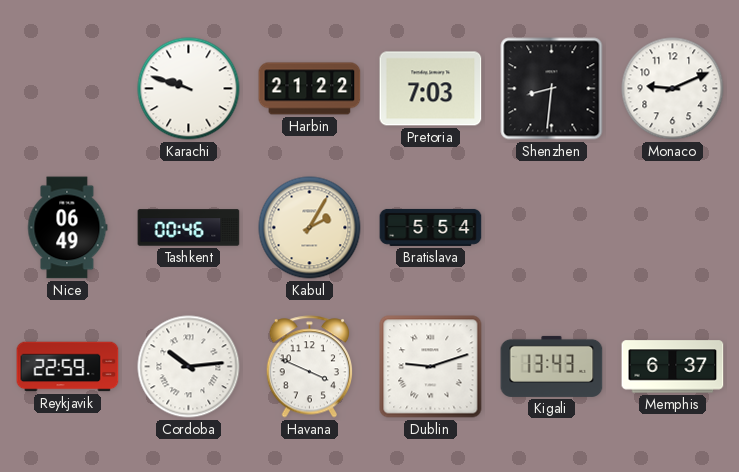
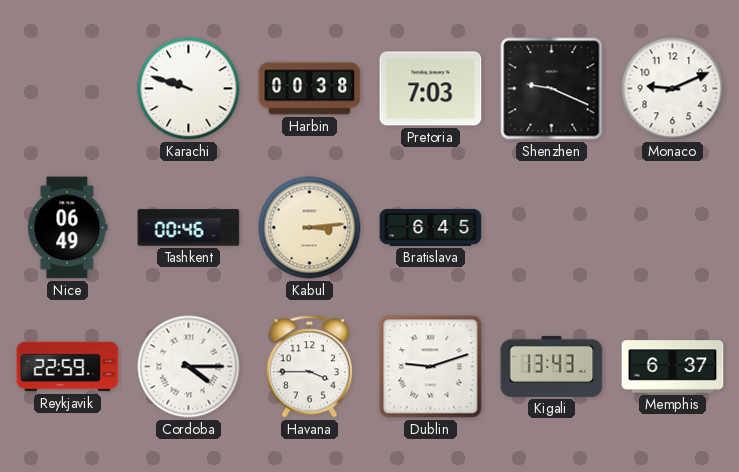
Harbin: 21:22 -> 00:38
Shenzhen: 8:31 -> 9:19
Kabul: 2:05 -> 3:14
Bratislava: 5:54 -> 6:45
Cordoba: 10:14 -> 4:15
Havana: 3:49 -> 3:45
